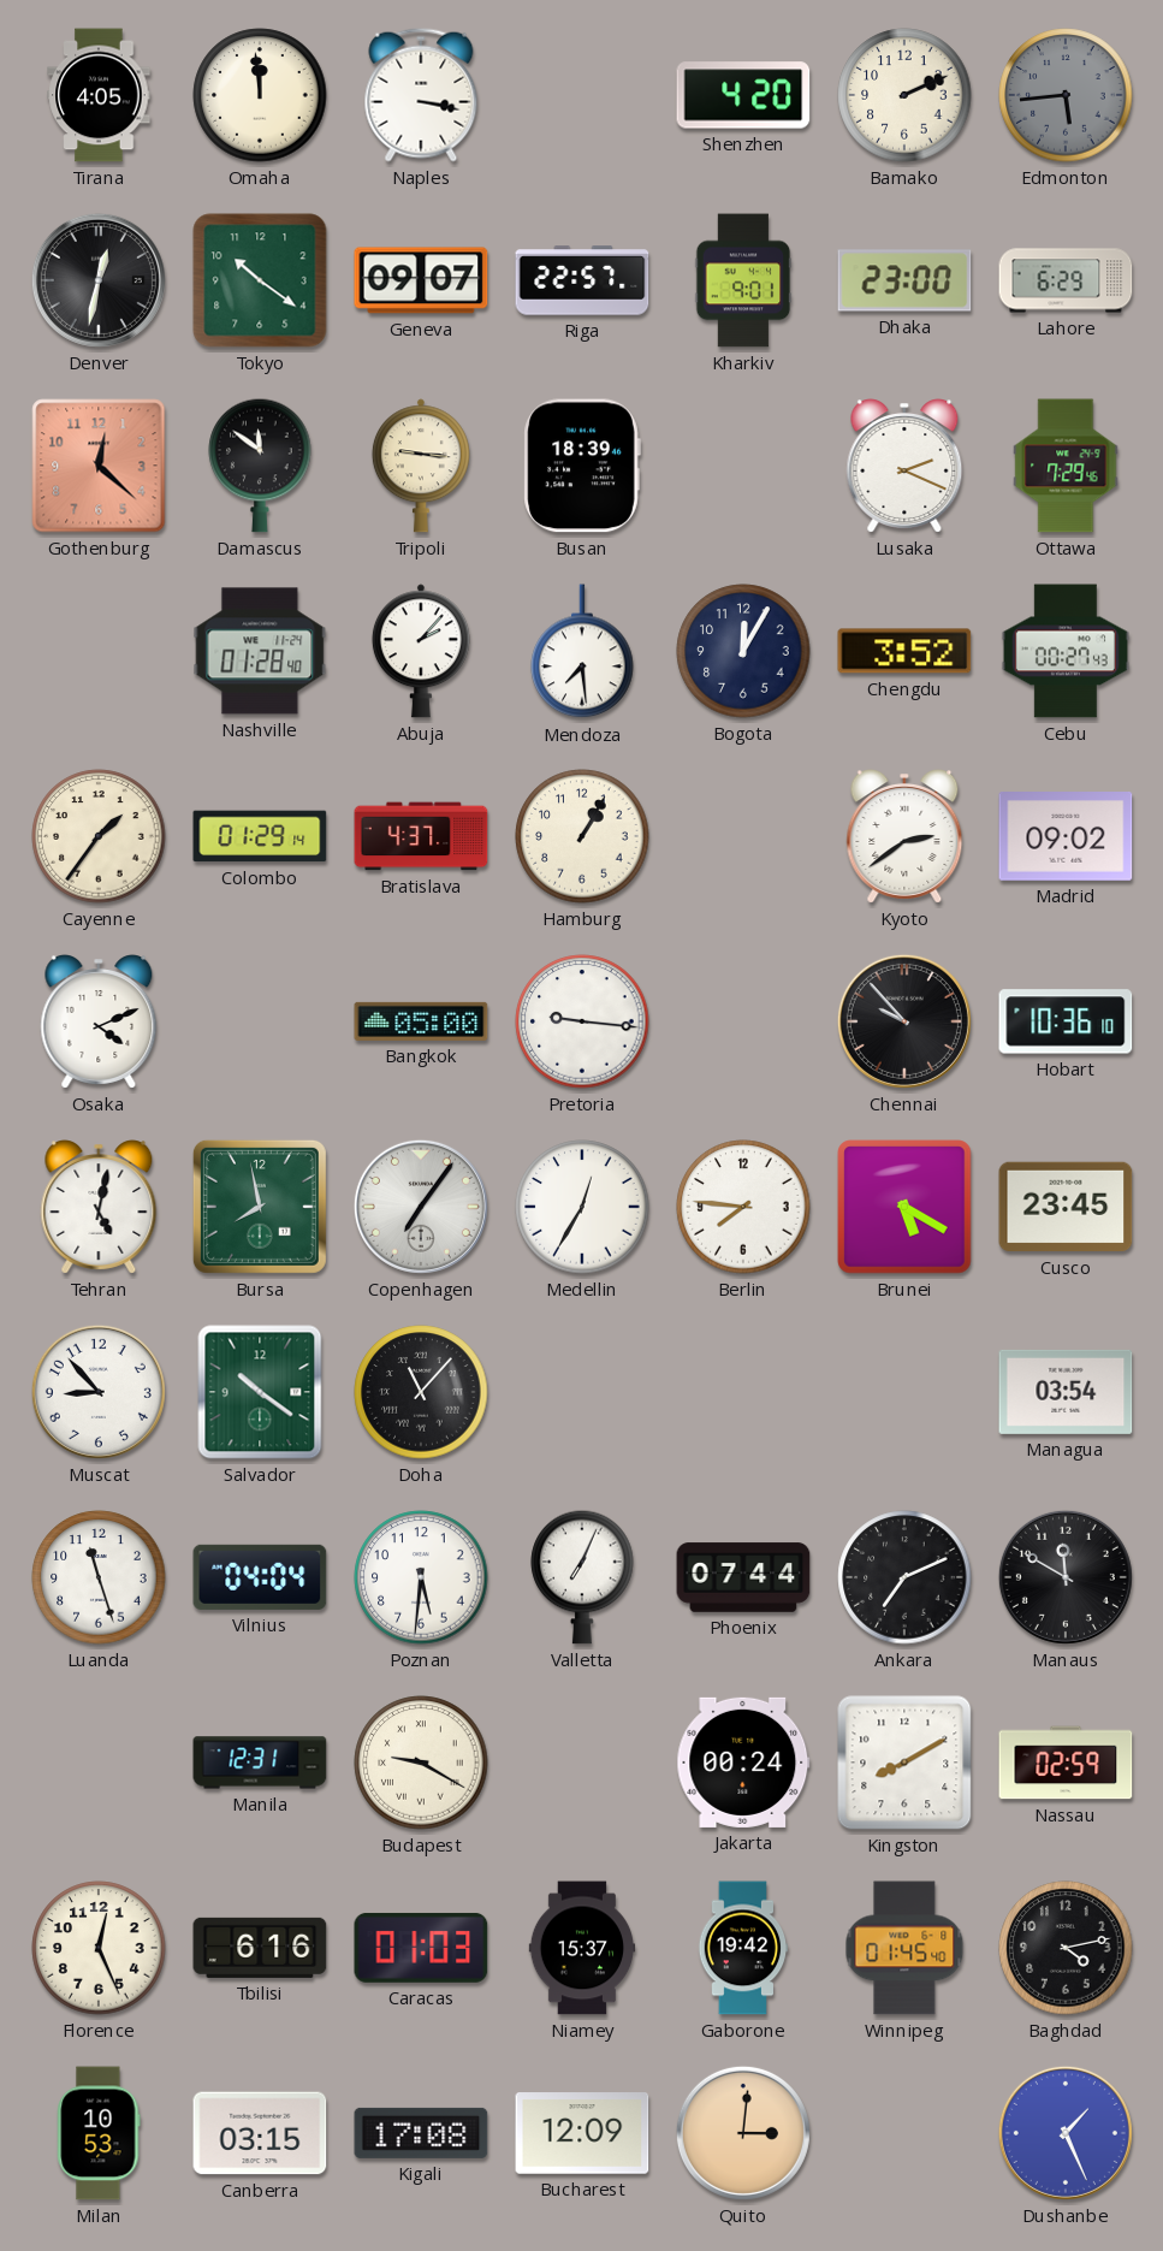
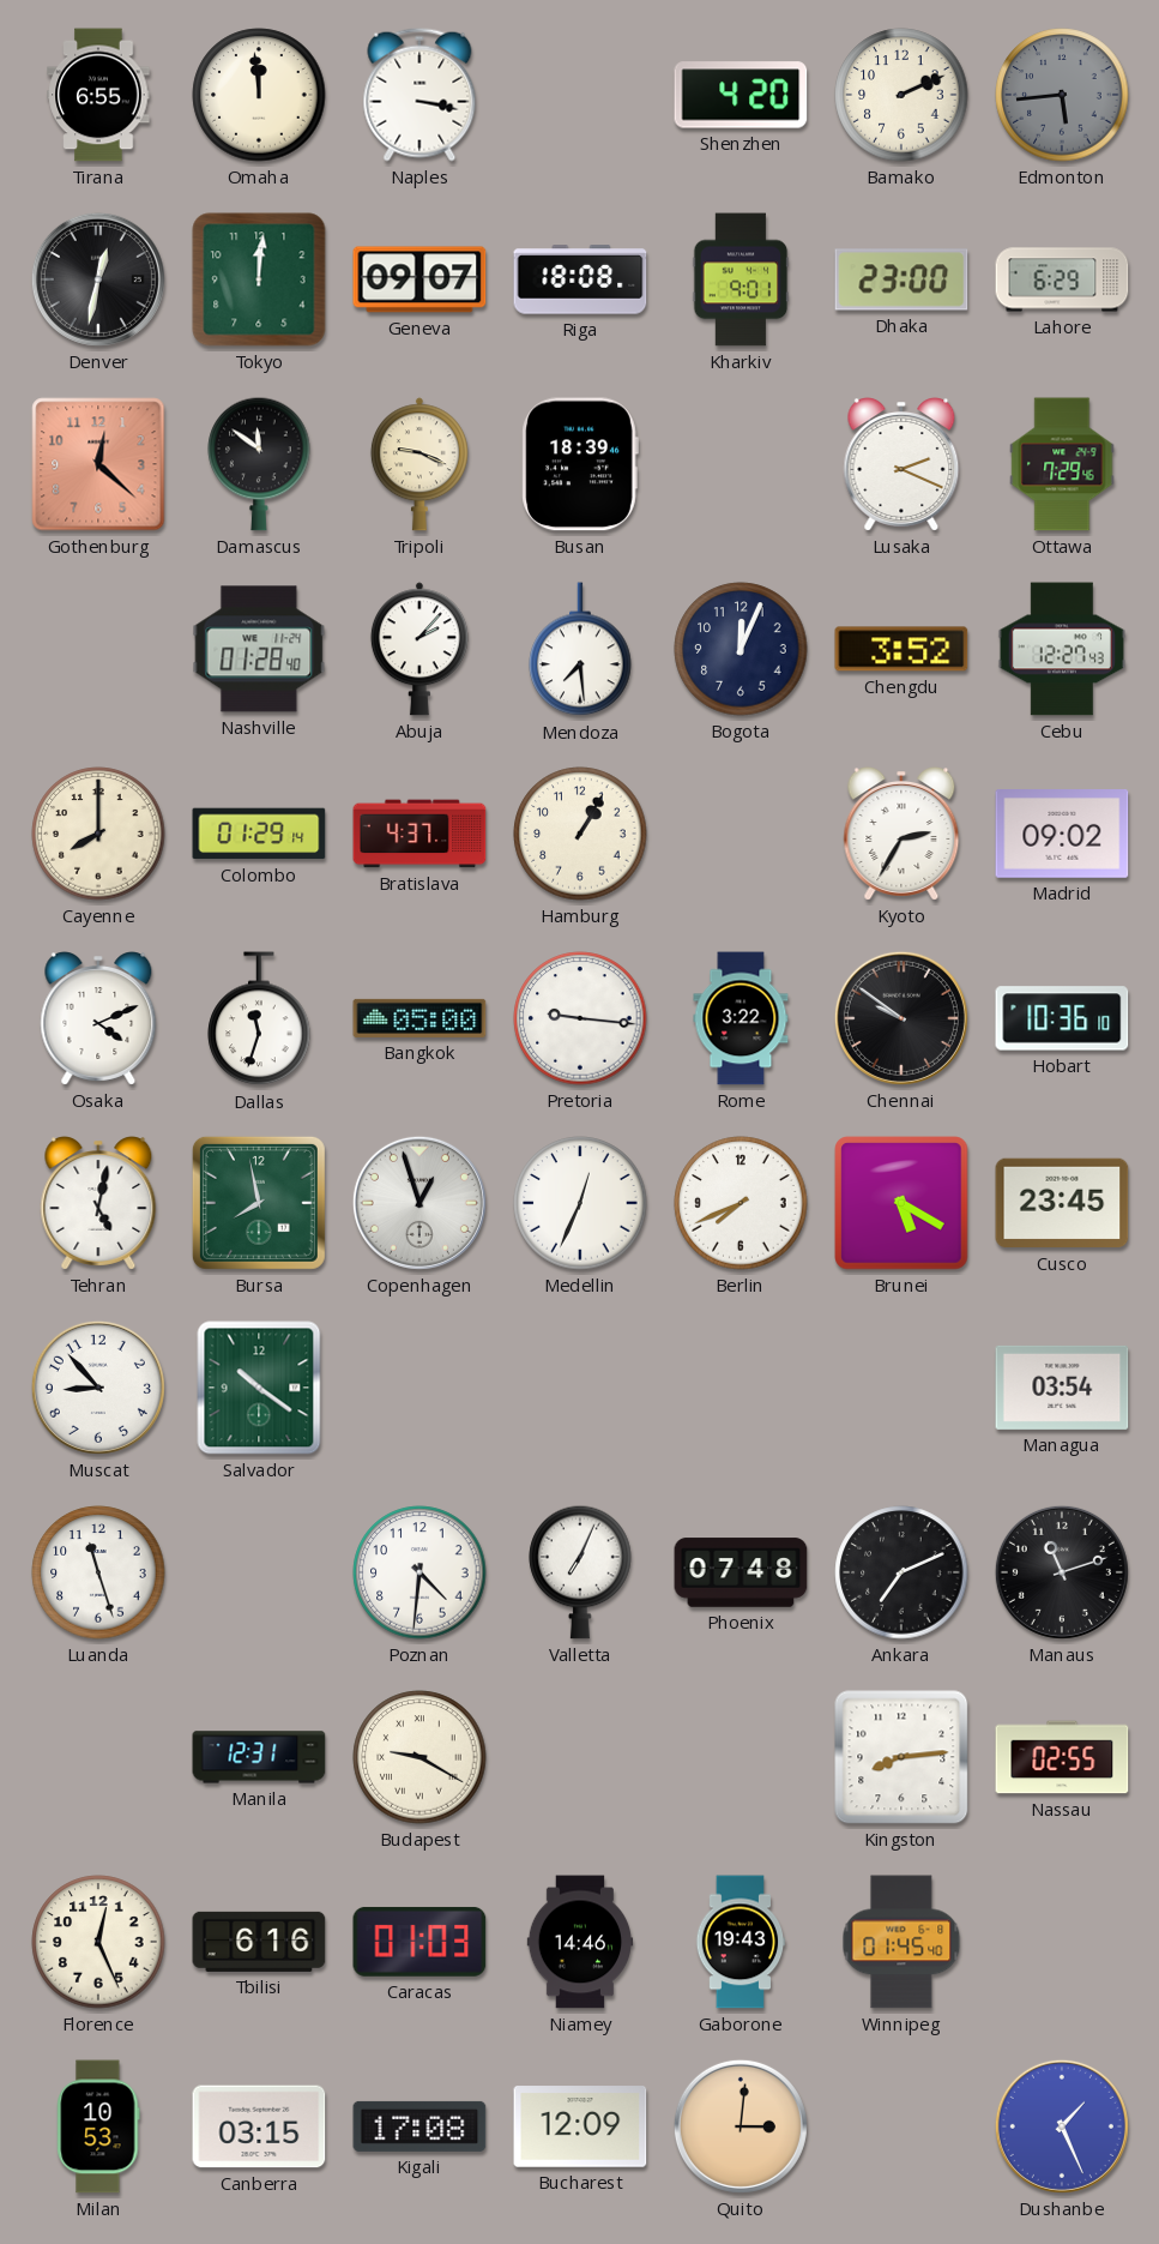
Tirana: 4:05 -> 6:55
Tokyo: 10:21 -> 12:01
Riga: 22:57 -> 18:08
Tripoli: 9:16 -> 9:19
Bogota: 12:05 -> 12:04
Cebu: 00:27 -> 12:27
Cayenne: 1:36 -> 8:00
Kyoto: 2:39 -> 2:35
Dallas: none -> 11:33
Rome: none -> 3:22
Chennai: 9:53 -> 9:51
Copenhagen: 7:06 -> 12:57
Medellin: 12:35 -> 12:34
Berlin: 7:46 -> 7:41
Doha: 11:07 -> none
Vilnius: 04:04 -> none
Poznan: 5:31 -> 4:31
Phoenix: 07:44 -> 07:48
Manaus: 11:50 -> 11:12
Jakarta: 00:24 -> none
Kingston: 8:10 -> 8:14
Nassau: 02:59 -> 02:55
Niamey: 15:37 -> 14:46
Gaborone: 19:42 -> 19:43
Baghdad: 4:13 -> none
